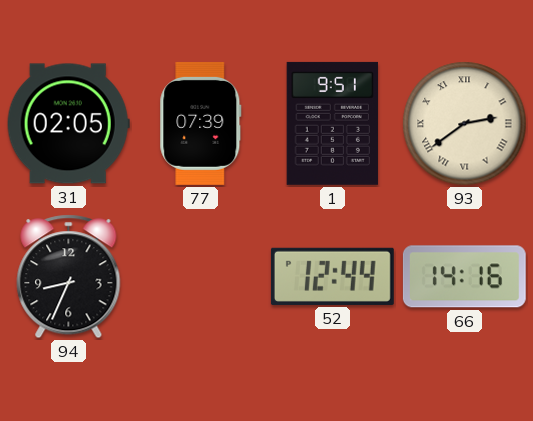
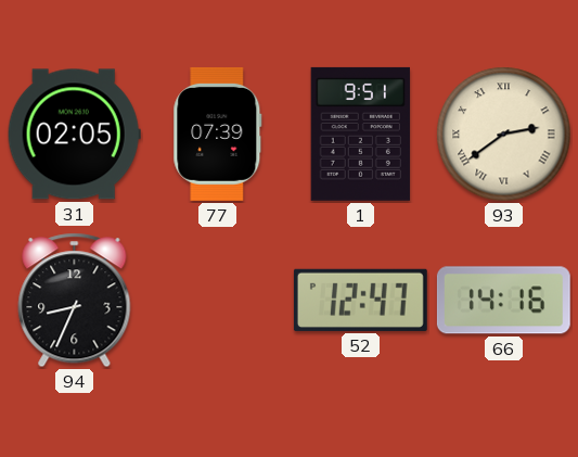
52: 12:44 -> 12:47
